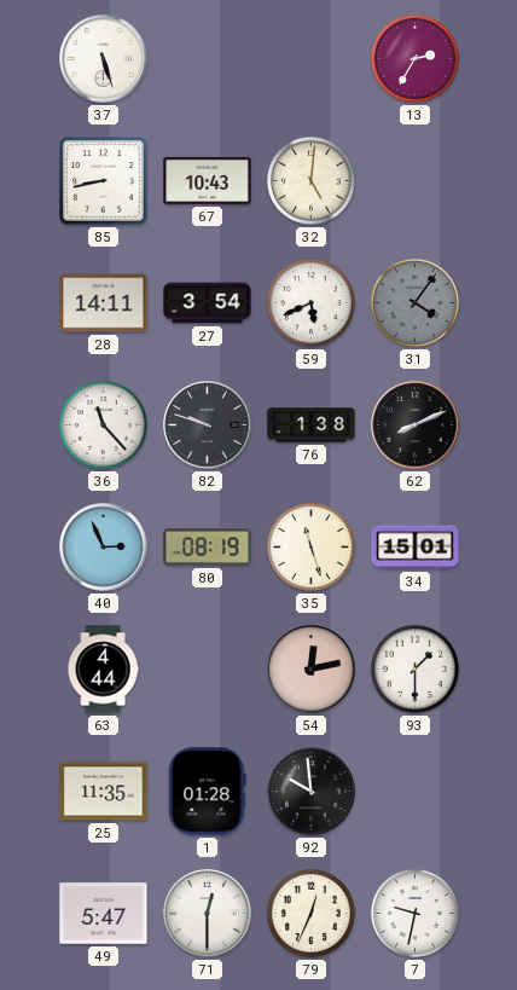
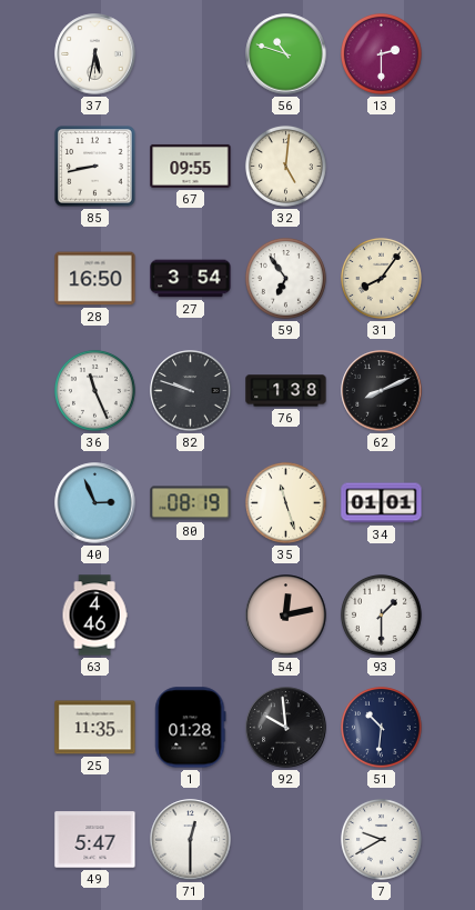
37: 5:27 -> 5:32
56: none -> 10:48
13: 2:35 -> 2:30
67: 10:43 -> 09:55
28: 14:11 -> 16:50
59: 5:41 -> 6:54
31: 4:06 -> 8:06
31 dial: grey -> cream
36: 11:23 -> 11:26
34: 15:01 -> 01:01
63: 4:44 -> 4:46
51: none -> 10:31
79: 12:34 -> none
7: 9:32 -> 9:40
